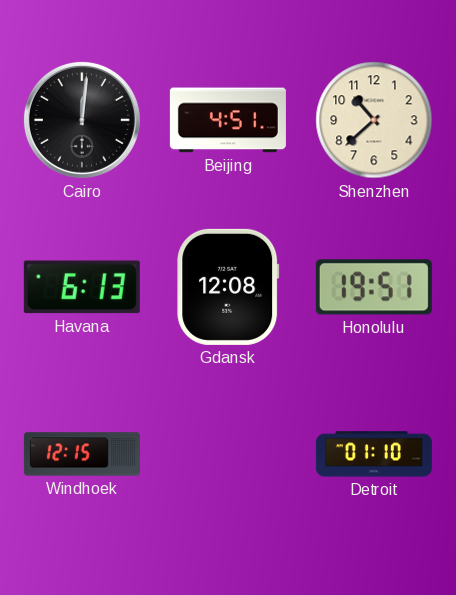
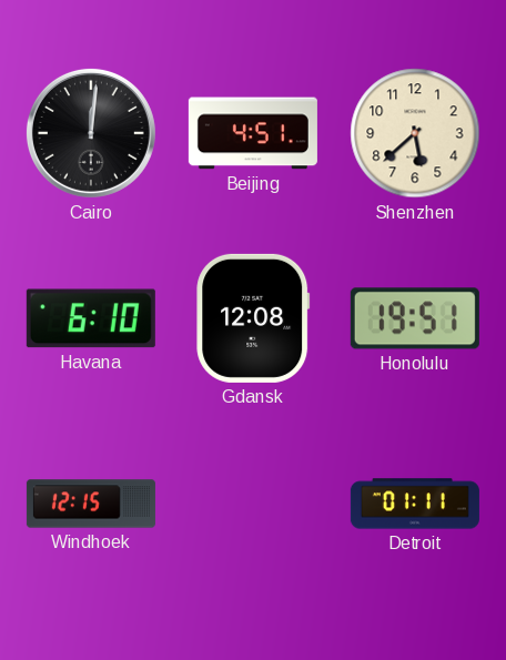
Shenzhen: 10:38 -> 5:38
Havana: 6:13 -> 6:10
Detroit: 01:10 -> 01:11
